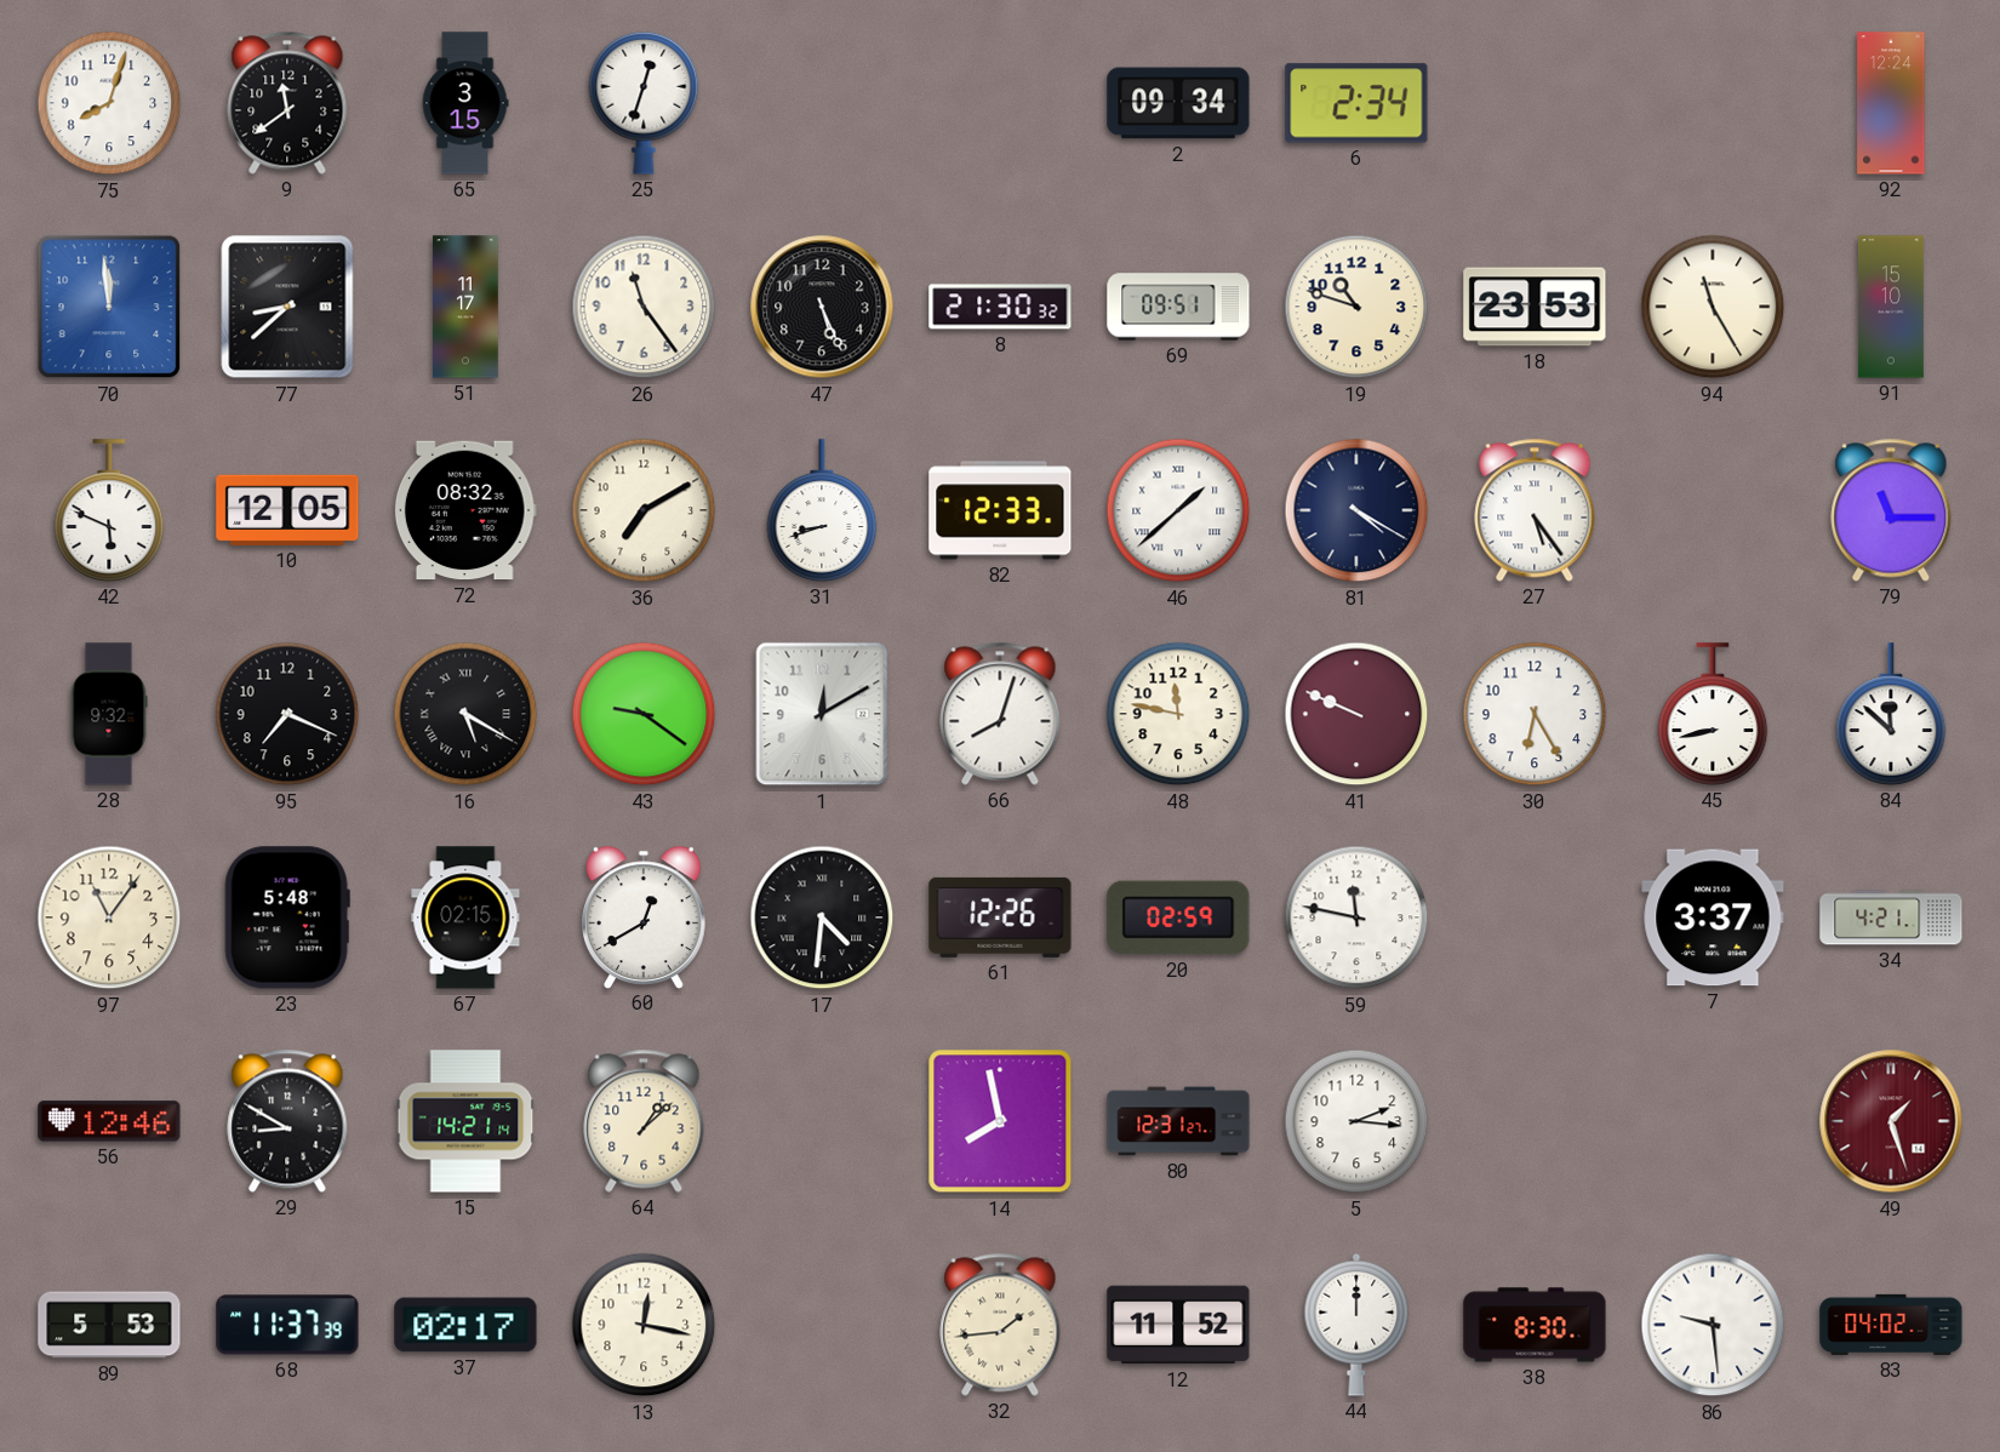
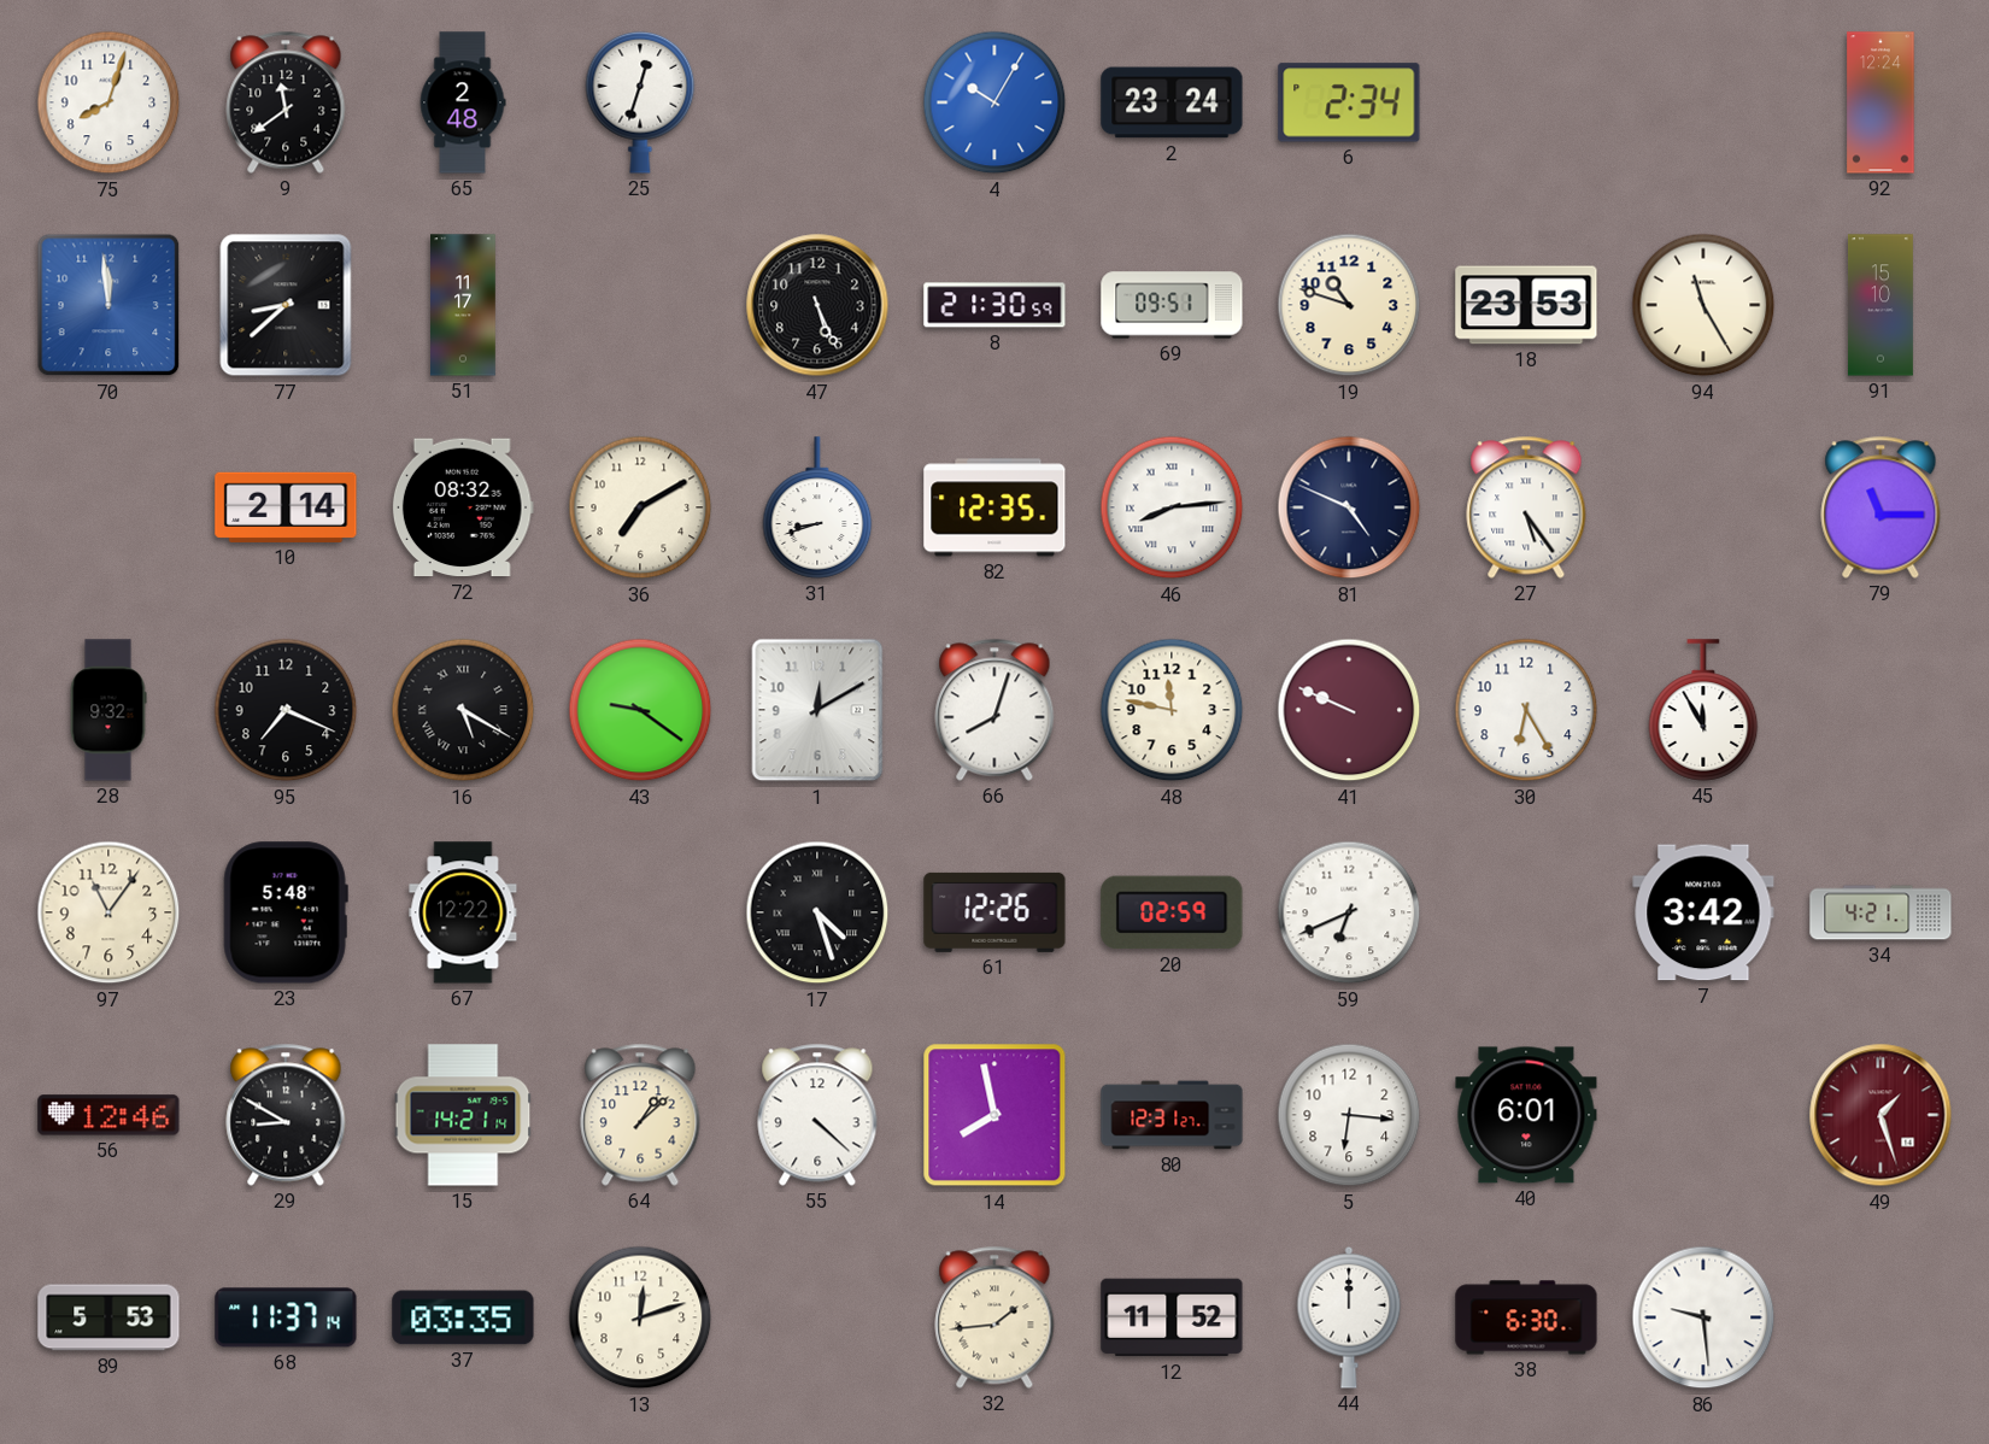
65: 3:15 -> 2:48
4: none -> 10:05
2: 09:34 -> 23:24
26: 11:24 -> none
8: 21:30:32 -> 21:30:59
42: 5:49 -> none
10: 12:05 -> 2:14
82: 12:33 -> 12:35
46: 1:38 -> 8:14
81: 4:20 -> 4:49
45: 8:43 -> 11:55
84: 11:52 -> none
67: 02:15 -> 12:22
60: 12:40 -> none
17: 4:31 -> 4:27
59: 11:47 -> 6:41
7: 3:37 -> 3:42
55: none -> 4:22
5: 2:16 -> 6:16
40: none -> 6:01
68: 11:37:39 -> 11:37:14
37: 02:17 -> 03:35
13: 12:17 -> 12:12
38: 8:30 -> 6:30
83: 04:02 -> none
